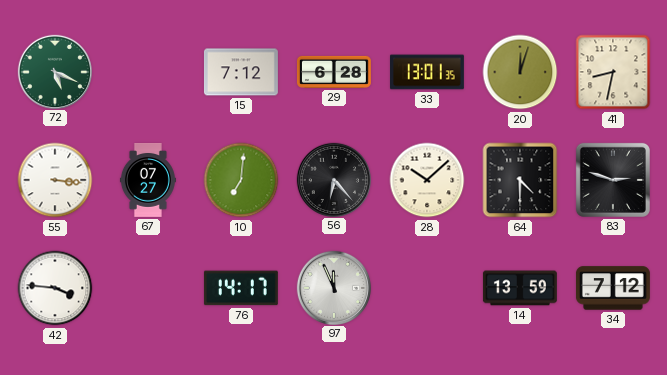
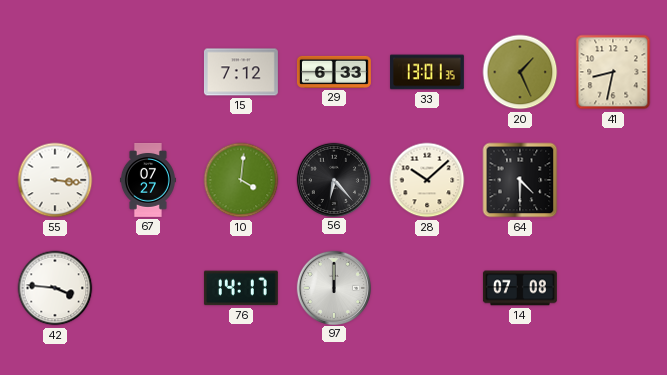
72: 5:19 -> none
29: 6:28 -> 6:33
20: 12:03 -> 1:26
10: 7:01 -> 4:01
83: 2:48 -> none
97: 11:56 -> 12:00
14: 13:59 -> 07:08
34: 7:12 -> none
